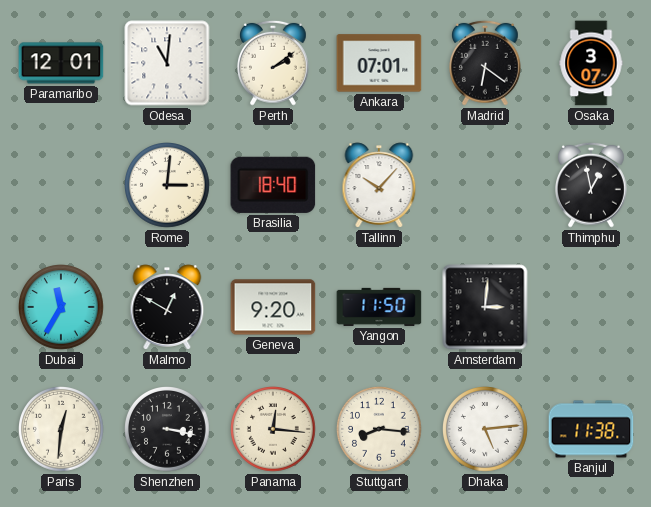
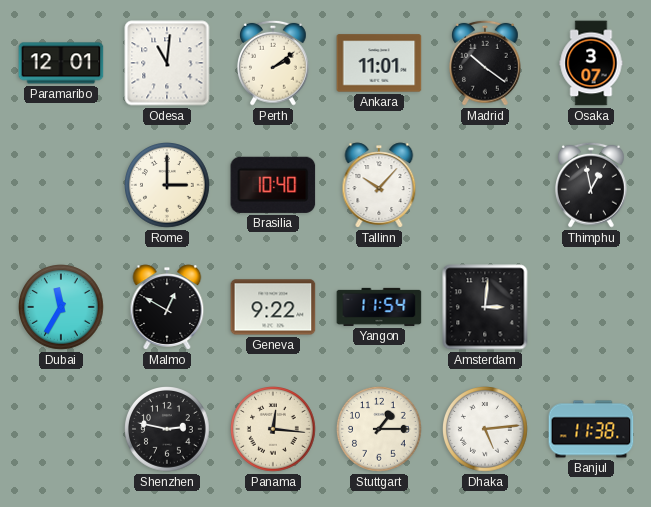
Ankara: 07:01 -> 11:01
Madrid: 6:21 -> 10:21
Rome: 3:01 -> 3:00
Brasilia: 18:40 -> 10:40
Geneva: 9:20 -> 9:22
Yangon: 11:50 -> 11:54
Paris: 12:31 -> none
Shenzhen: 3:17 -> 2:47
Stuttgart: 8:16 -> 1:15
